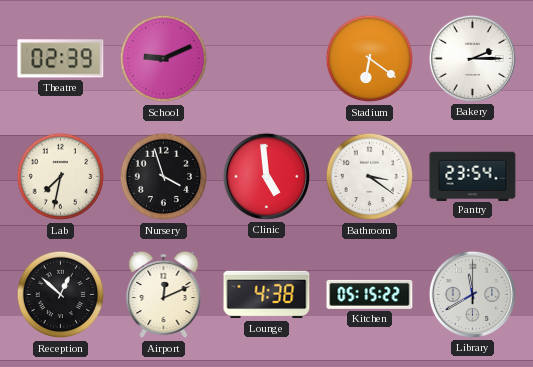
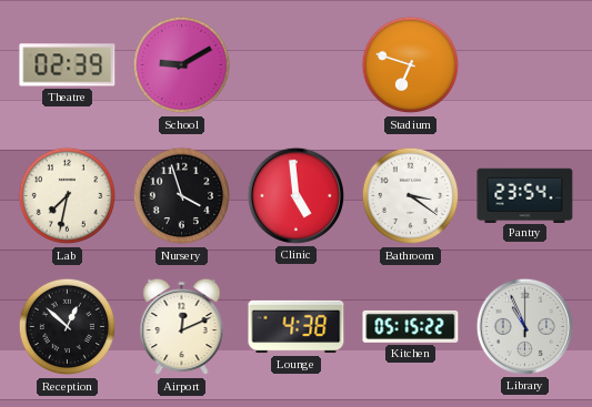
School: 9:11 -> 9:10
Stadium: 6:21 -> 6:48
Bakery: 2:15 -> none
Library: 11:40 -> 10:56
